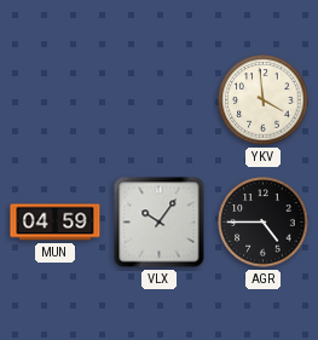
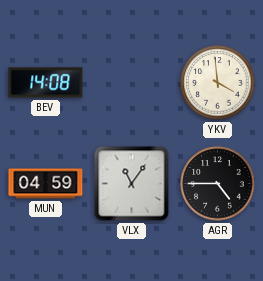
BEV: none -> 14:08
VLX: 10:06 -> 11:06
